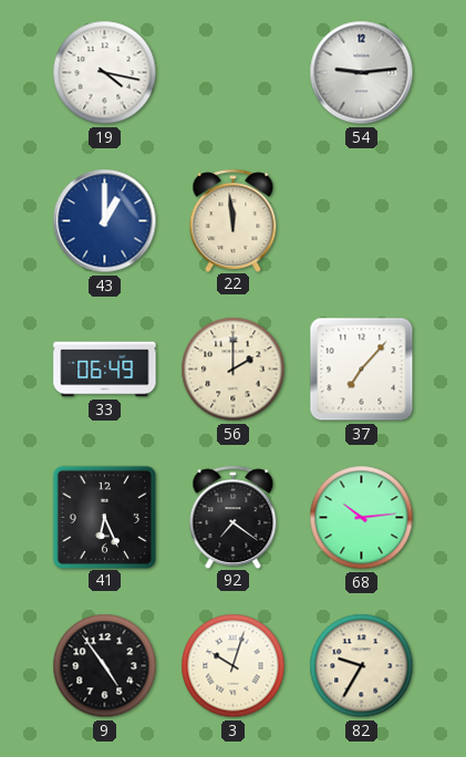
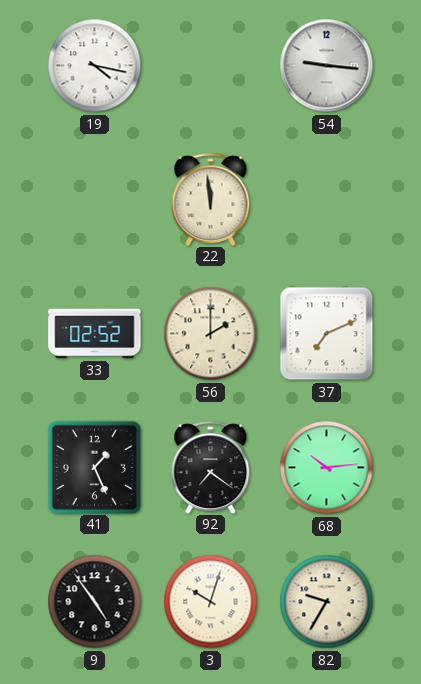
54: 9:14 -> 9:16
43: 1:00 -> none
33: 06:49 -> 02:52
37: 7:07 -> 7:11
41: 6:26 -> 1:26
